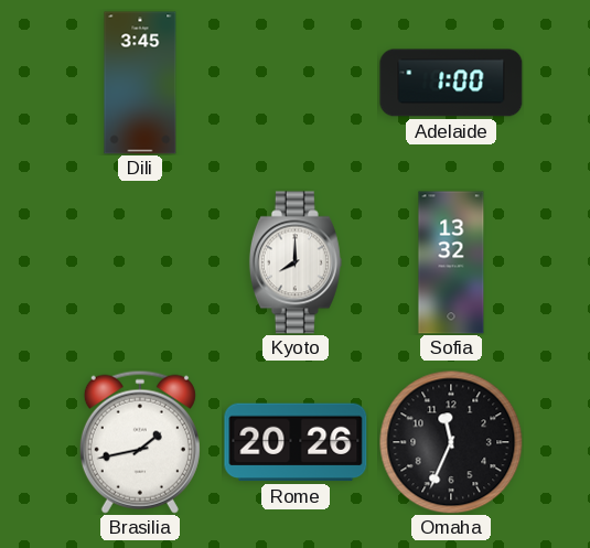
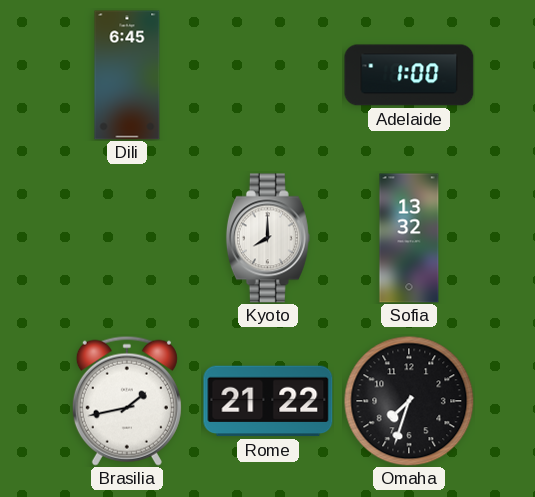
Dili: 3:45 -> 6:45
Rome: 20:26 -> 21:22
Omaha: 11:34 -> 7:33
